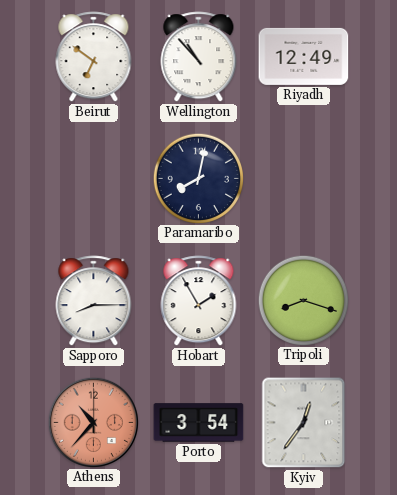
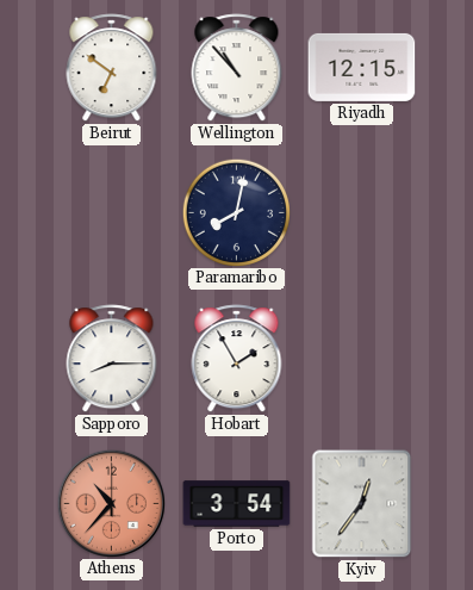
Riyadh: 12:49 -> 12:15
Tripoli: 8:18 -> none
